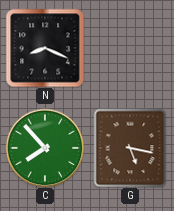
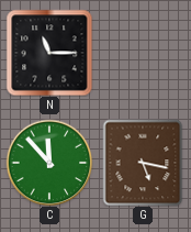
N: 8:19 -> 11:15
C: 7:53 -> 11:53
